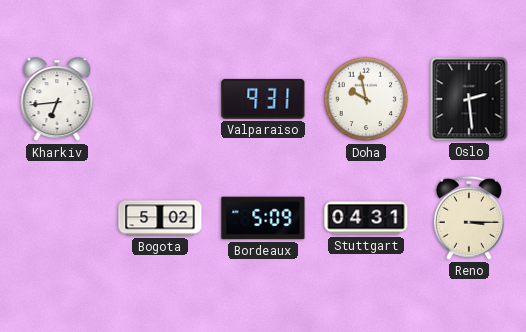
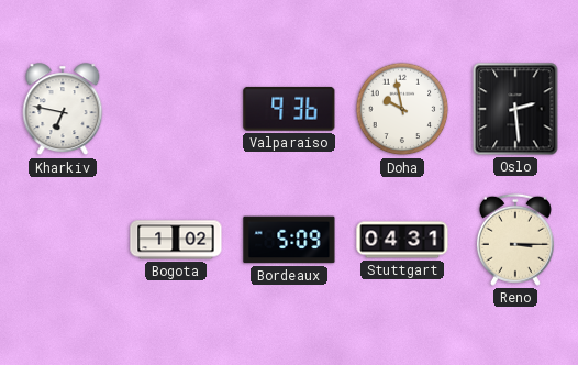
Kharkiv: 6:44 -> 6:47
Valparaiso: 9:31 -> 9:36
Bogota: 5:02 -> 1:02
